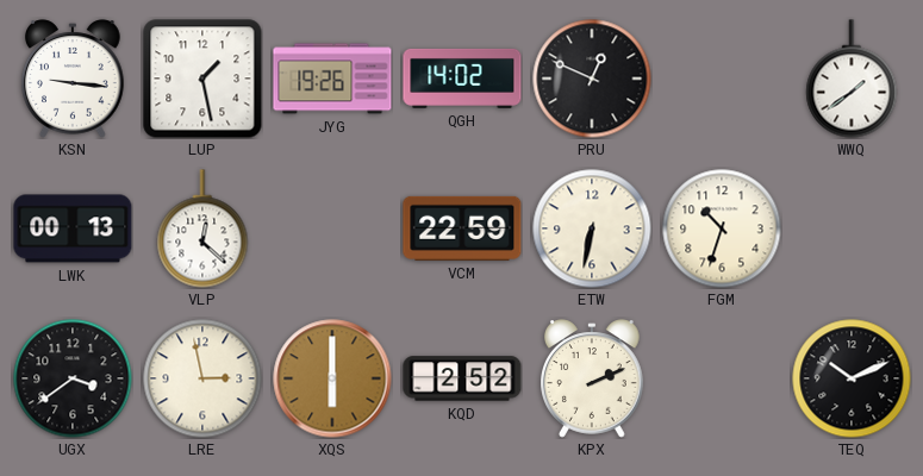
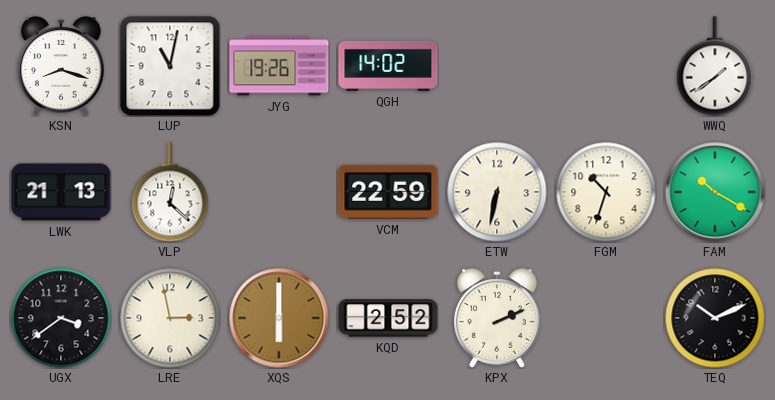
KSN: 9:16 -> 8:18
LUP: 1:28 -> 11:02
PRU: 12:49 -> none
LWK: 00:13 -> 21:13
FAM: none -> 10:20
